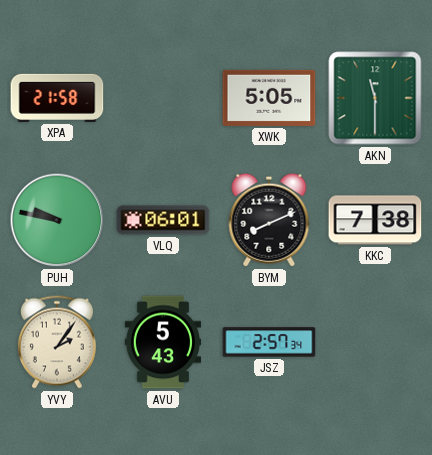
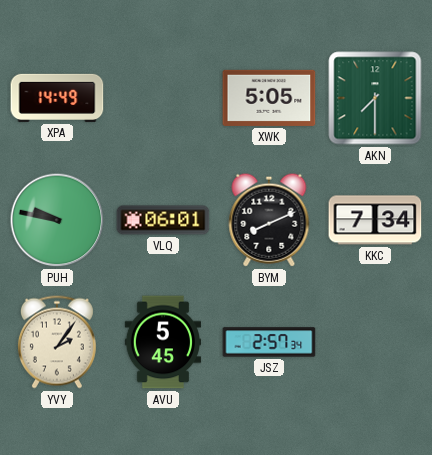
XPA: 21:58 -> 14:49
AKN: 11:30 -> 7:30
KKC: 7:38 -> 7:34
AVU: 5:43 -> 5:45
